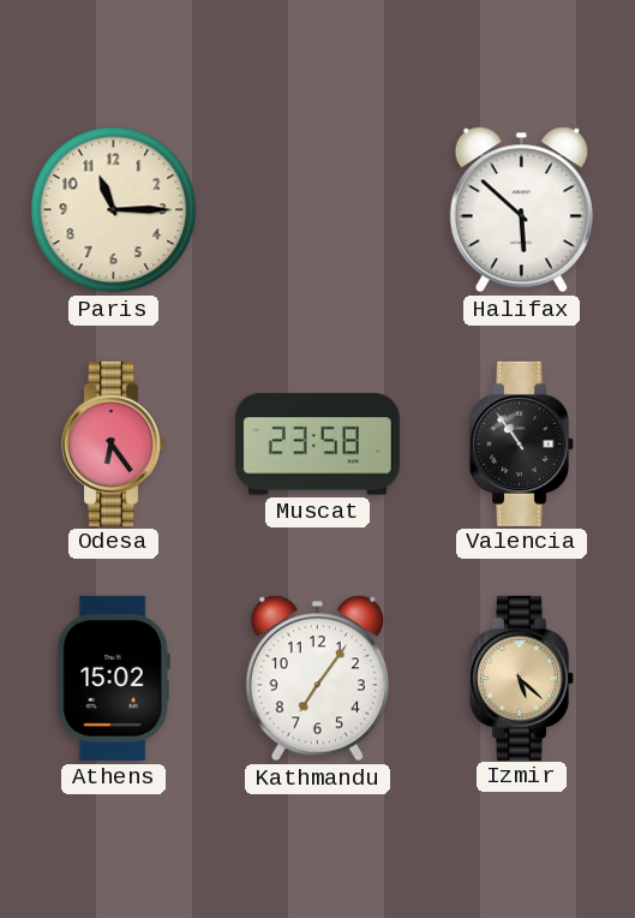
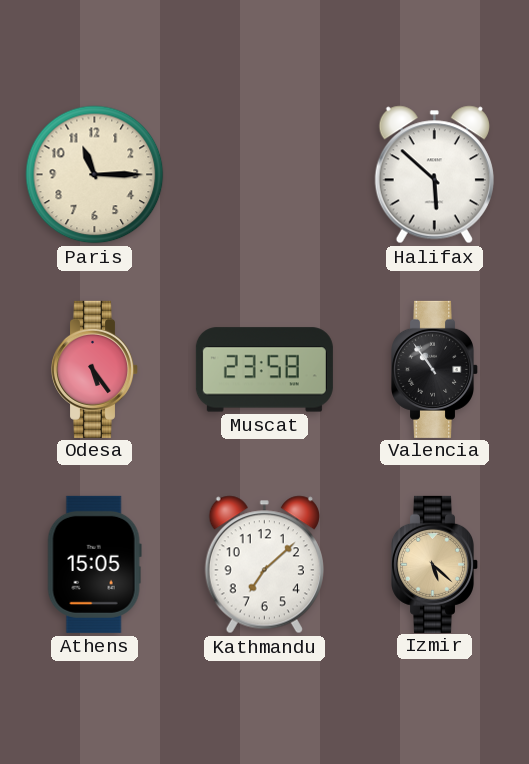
Odesa: 6:24 -> 5:24
Athens: 15:02 -> 15:05
Kathmandu: 7:06 -> 7:08
